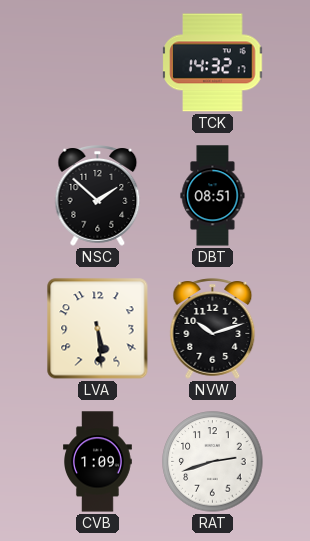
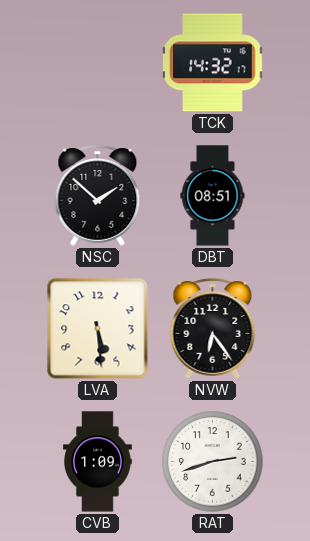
NVW: 10:12 -> 6:24
